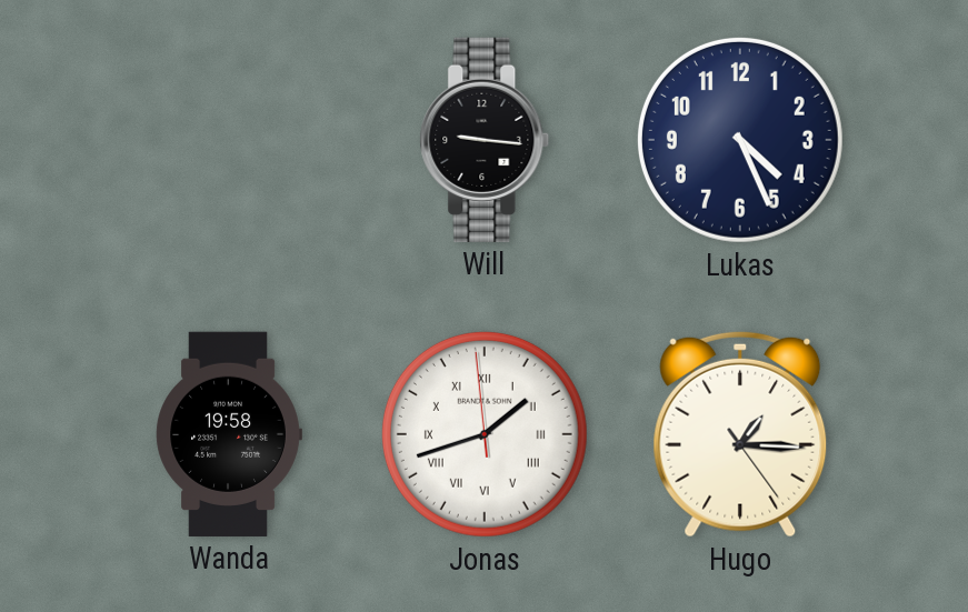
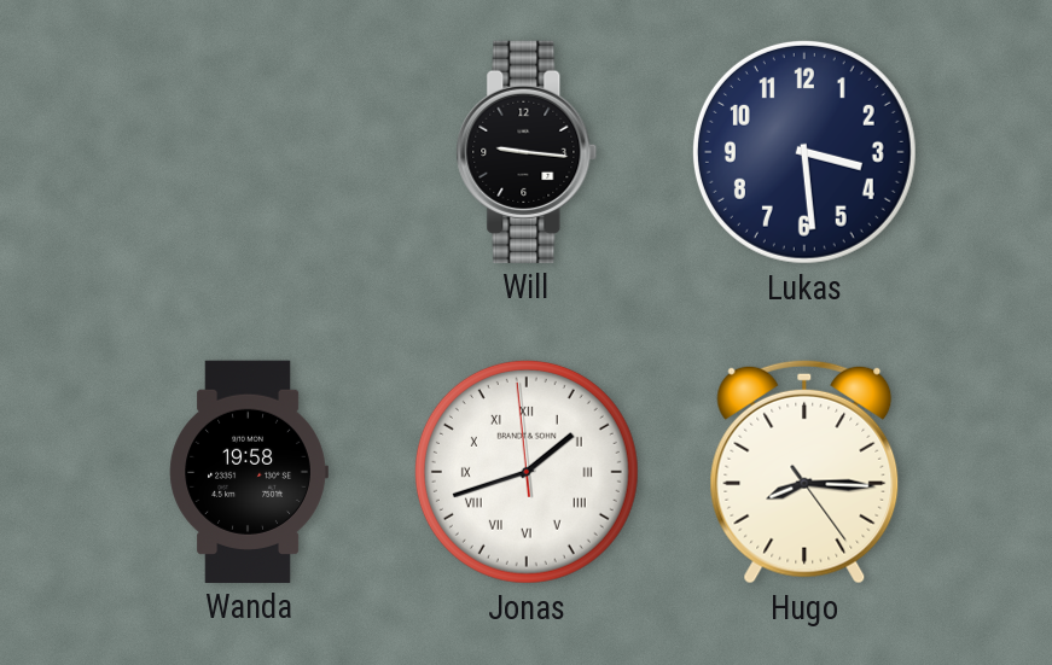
Lukas: 4:26 -> 3:29
Hugo: 1:15 -> 8:15
